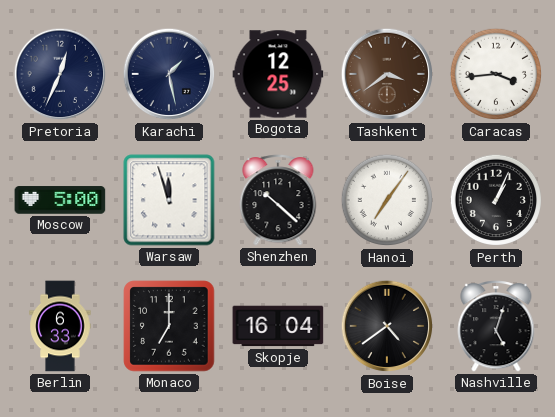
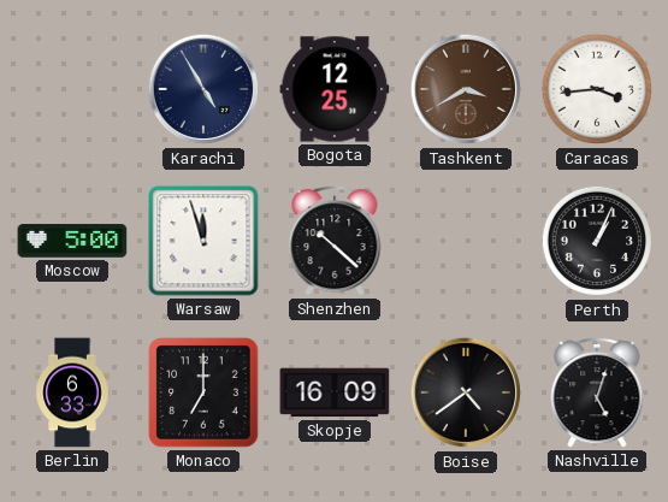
Pretoria: 12:34 -> none
Karachi: 1:28 -> 4:55
Tashkent: 3:39 -> 3:40
Hanoi: 7:06 -> none
Skopje: 16:04 -> 16:09
